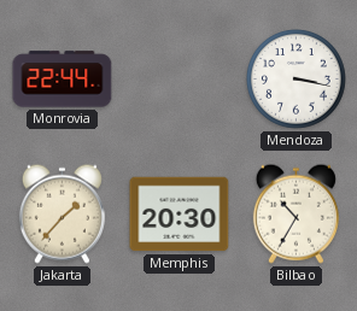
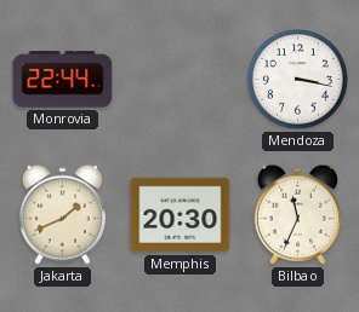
Jakarta: 1:37 -> 1:41
Bilbao: 10:35 -> 11:34
